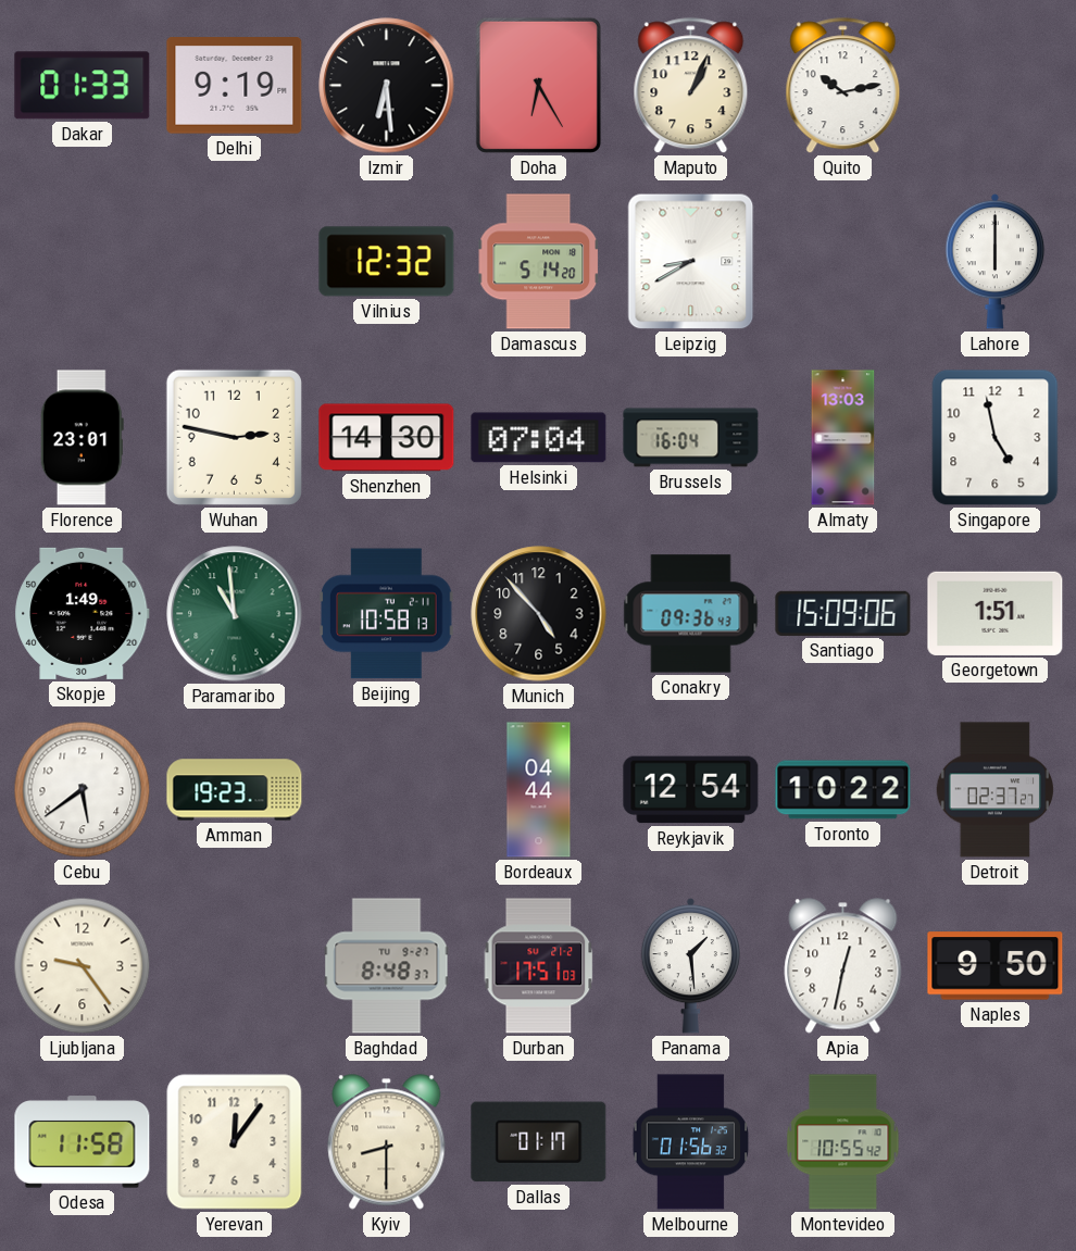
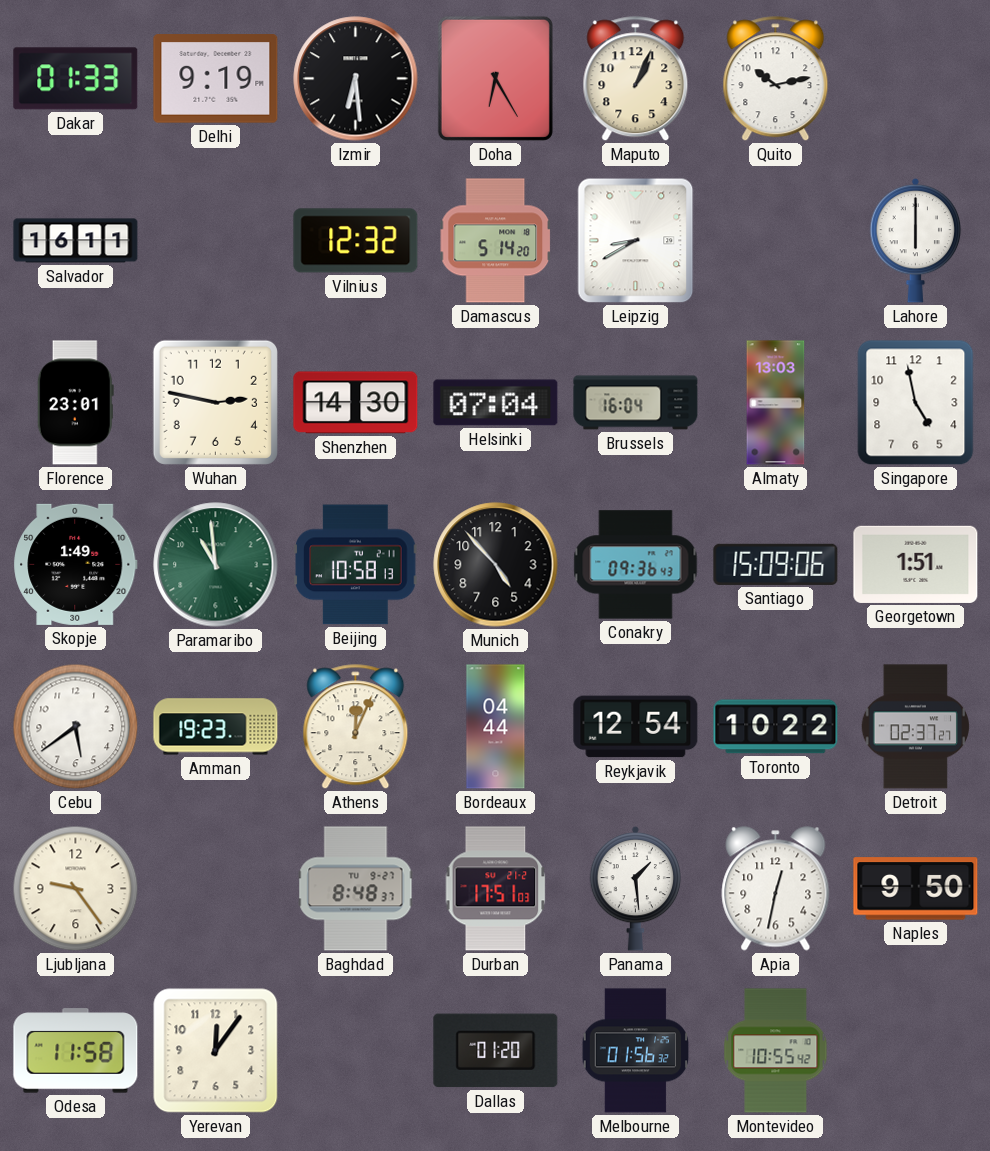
Salvador: none -> 16:11
Athens: none -> 12:04
Kyiv: 8:30 -> none
Dallas: 01:17 -> 01:20
